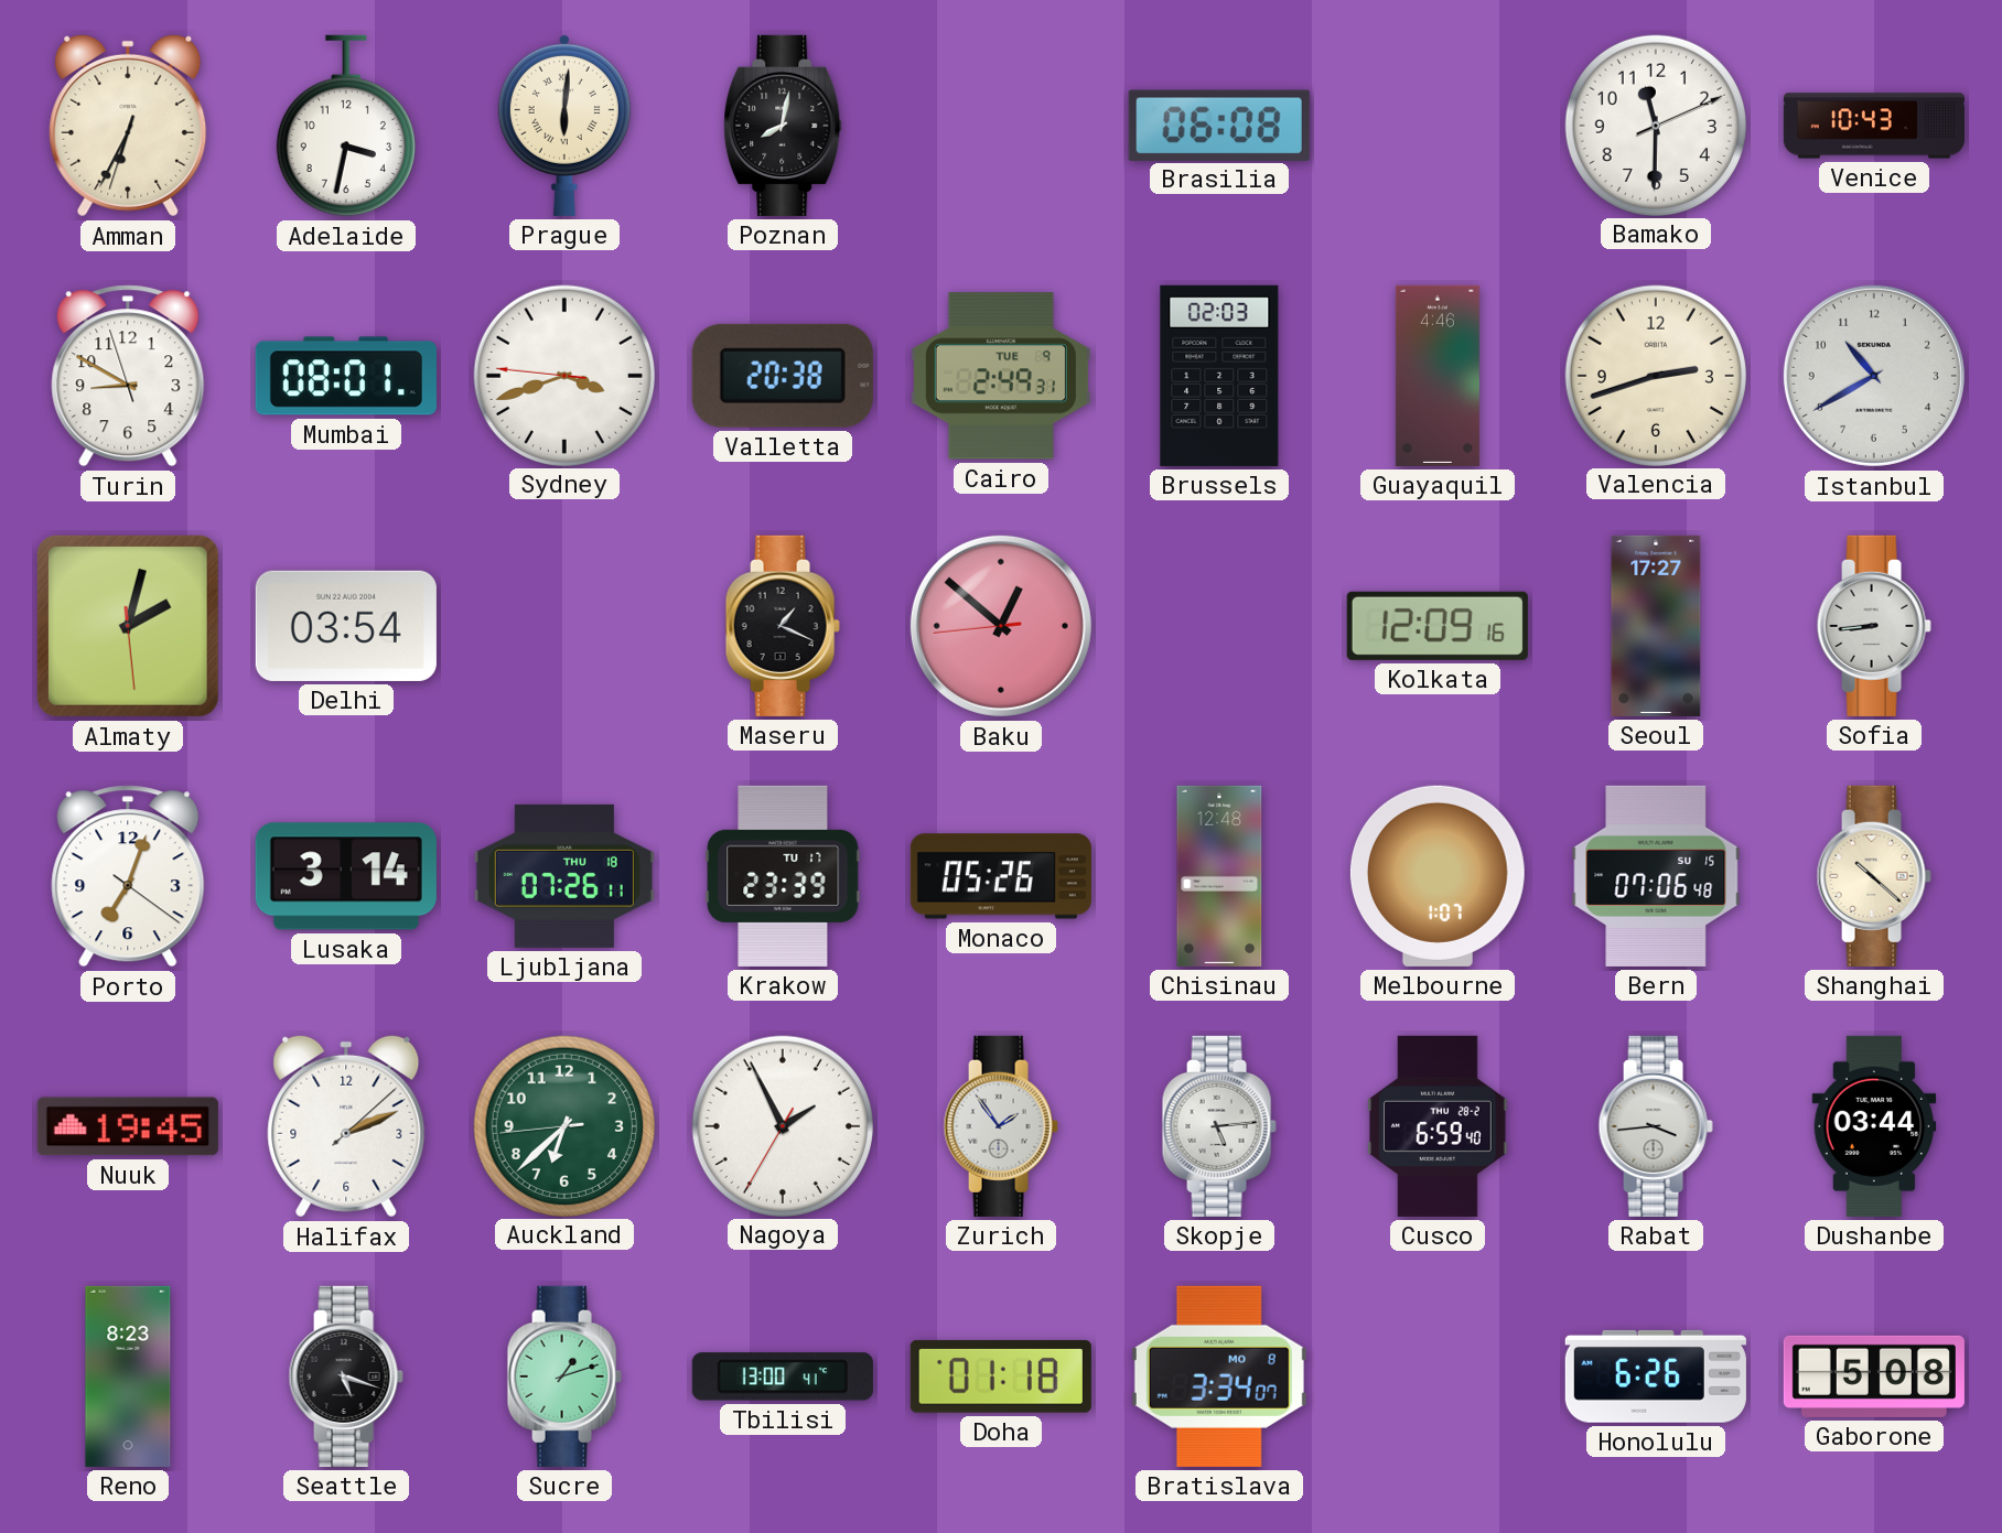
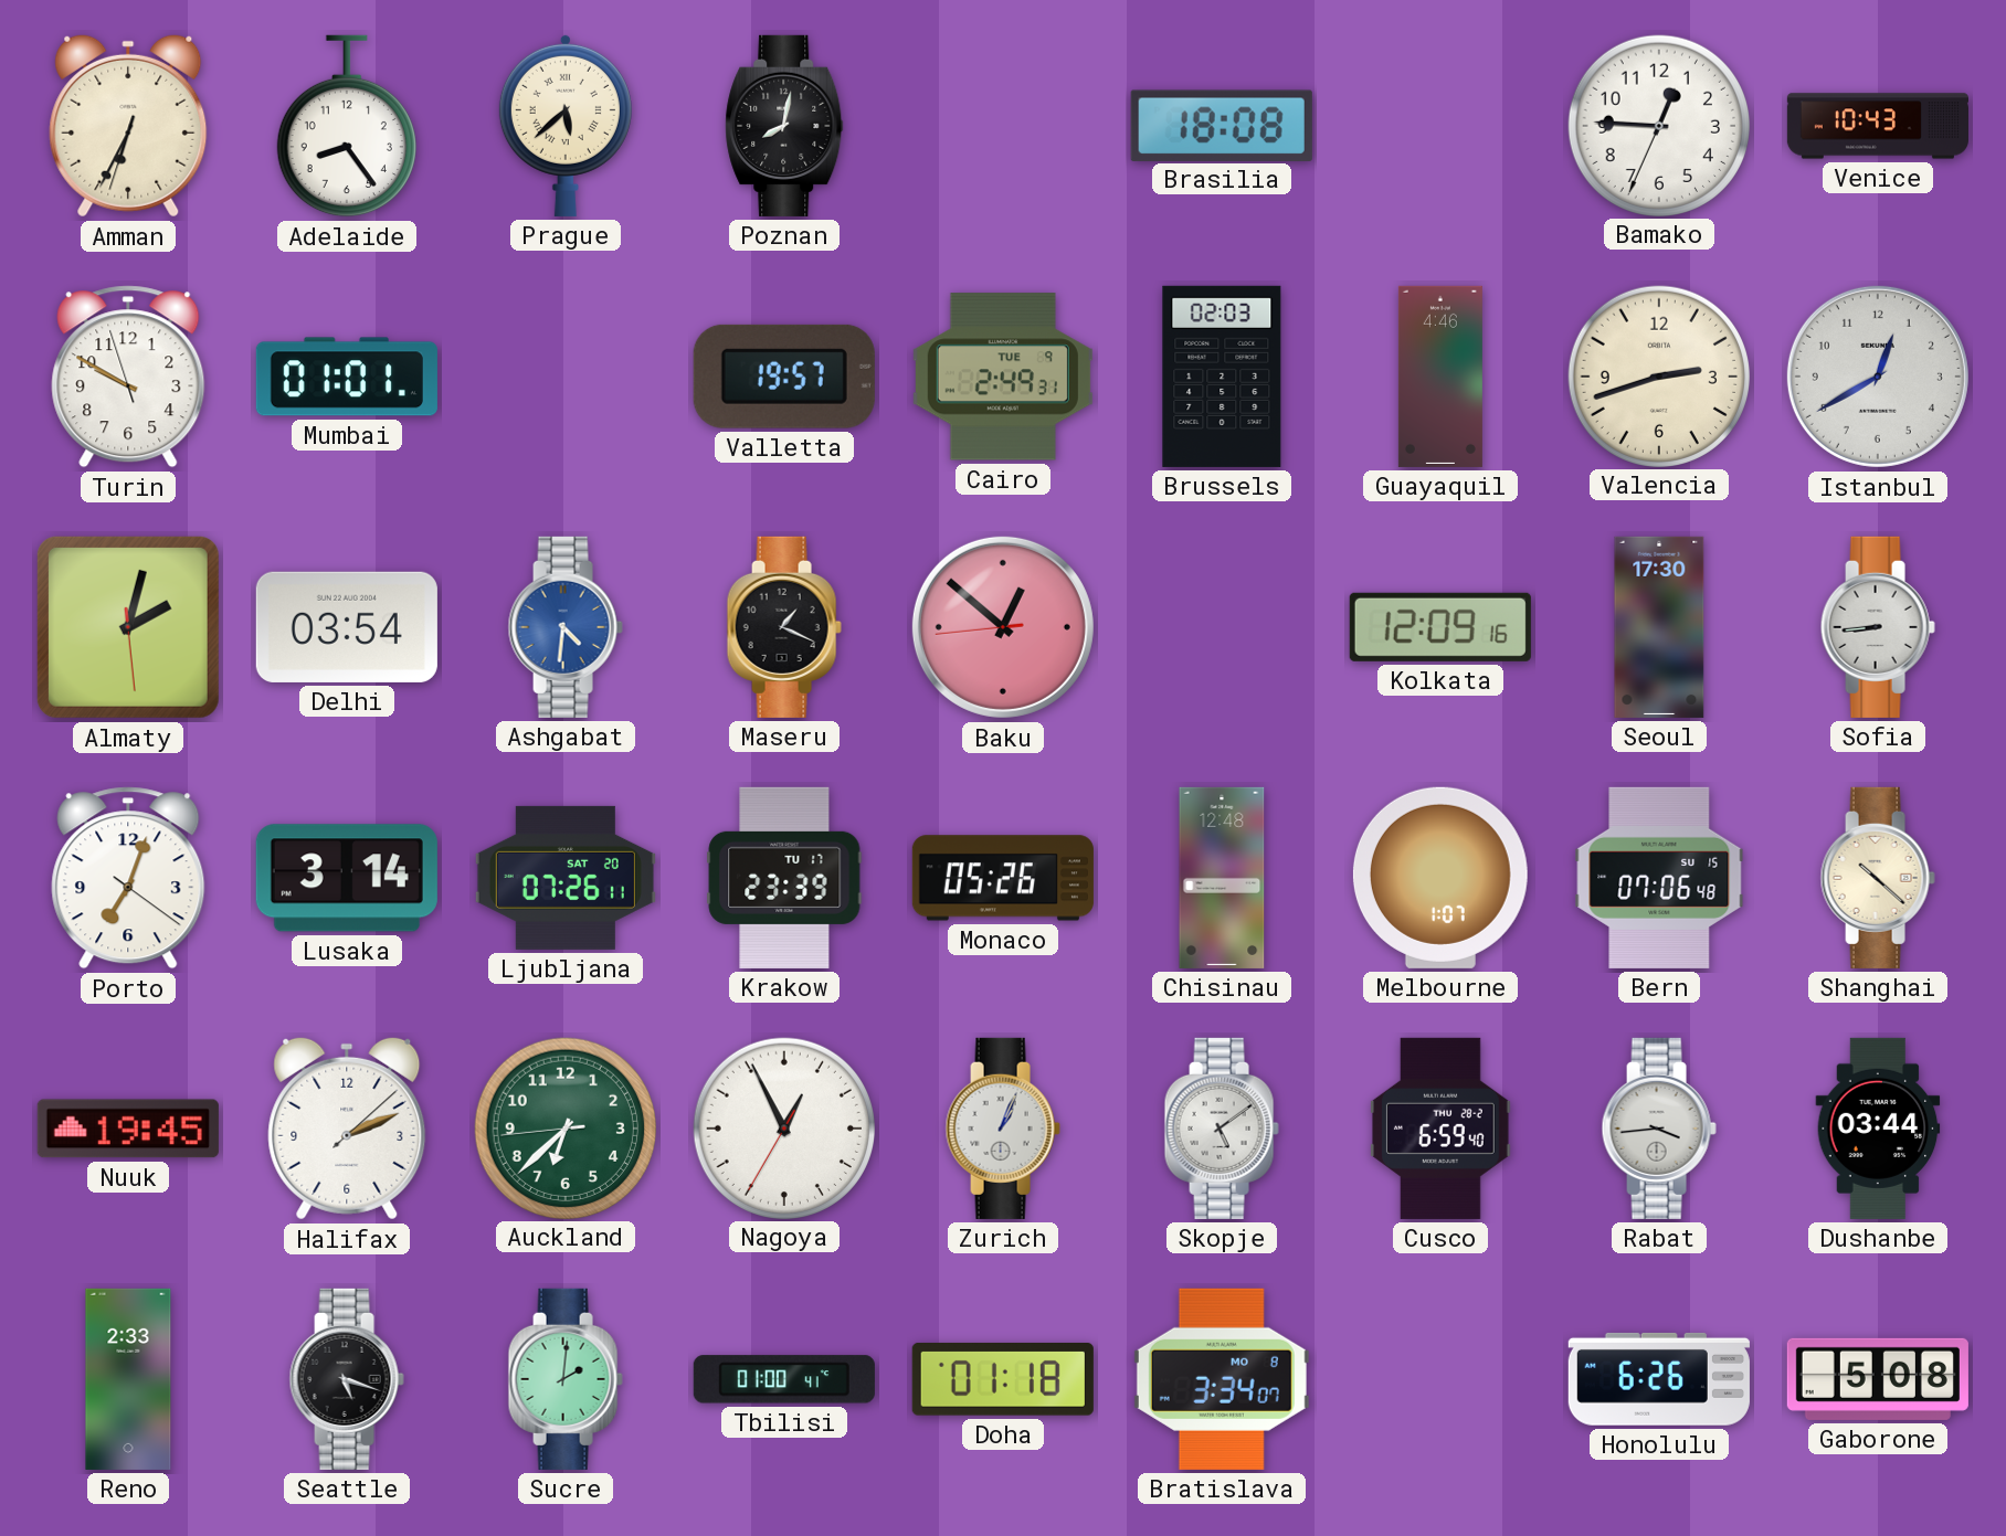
Adelaide: 3:32 -> 8:24
Prague: 6:01 -> 5:38
Brasilia: 06:08 -> 18:08
Bamako: 11:30 -> 12:45
Turin: 8:49 -> 9:49
Mumbai: 08:01 -> 01:01
Sydney: 3:41 -> none
Valletta: 20:38 -> 19:57
Istanbul: 10:40 -> 12:40
Ashgabat: none -> 4:31
Seoul: 17:27 -> 17:30
Ljubljana date: THU 18 -> SAT 20
Nagoya: 1:55 -> 12:55
Zurich: 1:54 -> 1:04
Skopje: 5:14 -> 5:09
Reno: 8:23 -> 2:33
Sucre: 1:12 -> 2:01
Tbilisi: 13:00 -> 01:00
